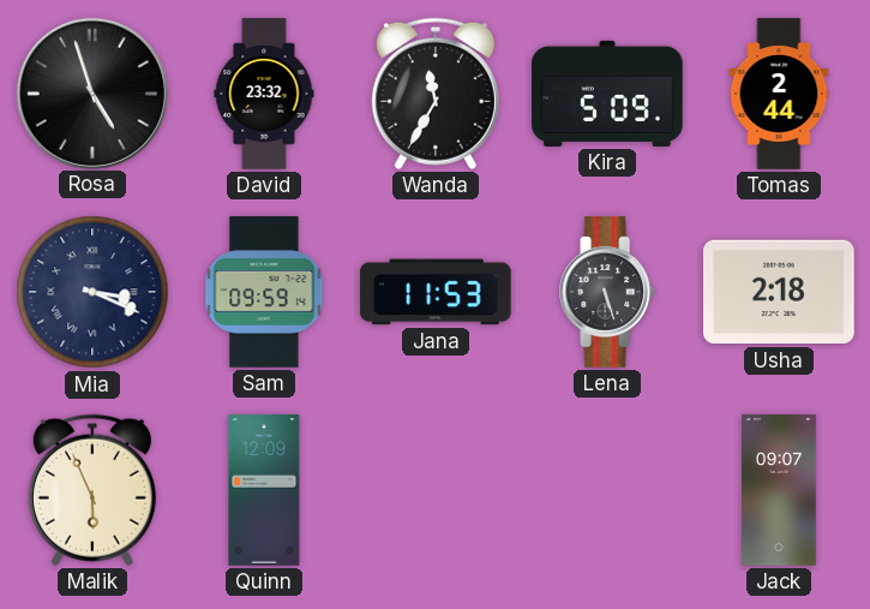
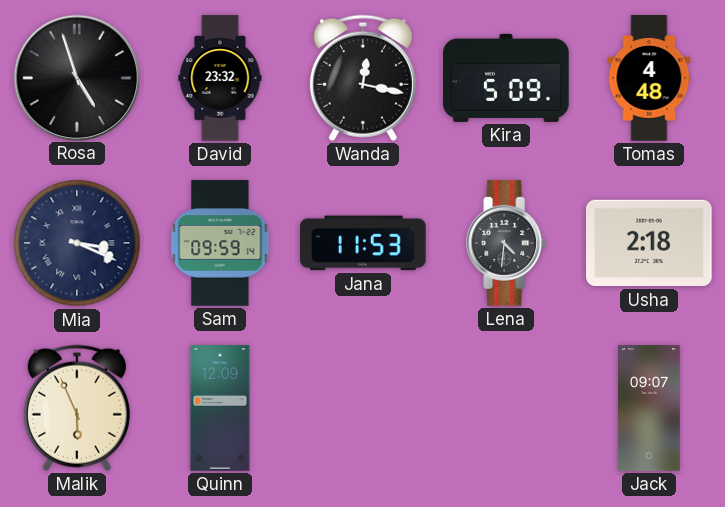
Wanda: 11:35 -> 12:17
Tomas: 2:44 -> 4:48
Lena: 5:27 -> 4:31
